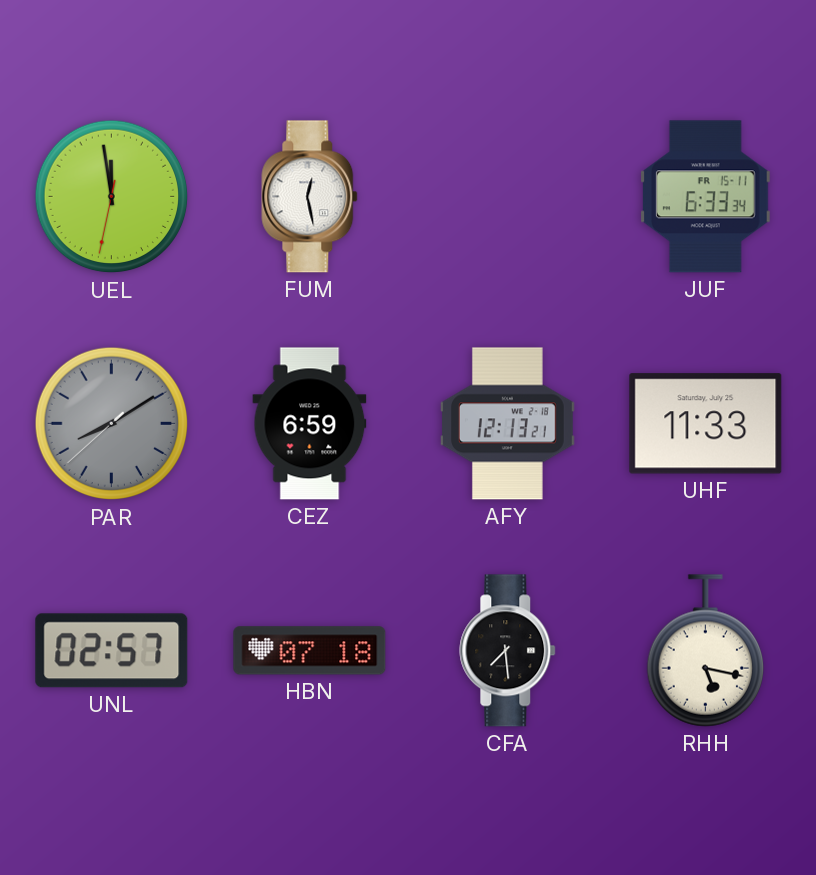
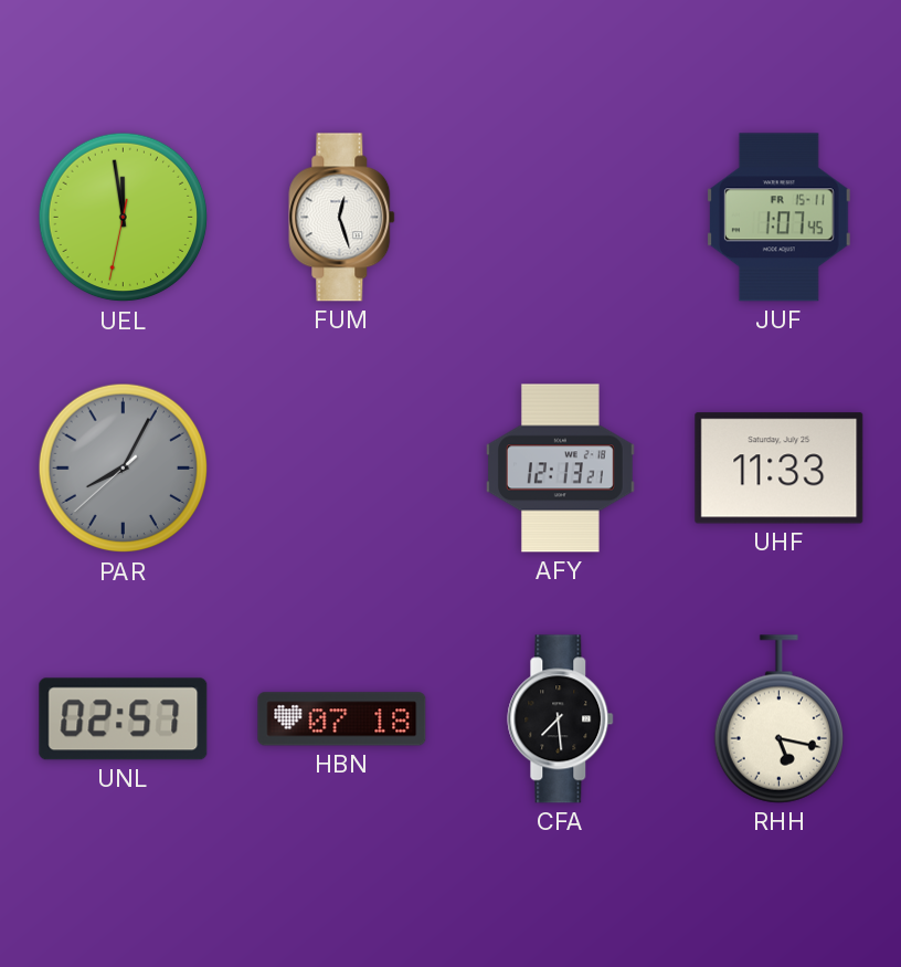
FUM: 12:28 -> 12:27
JUF: 6:33 -> 1:07
PAR: 8:09 -> 8:04
CEZ: 6:59 -> none
